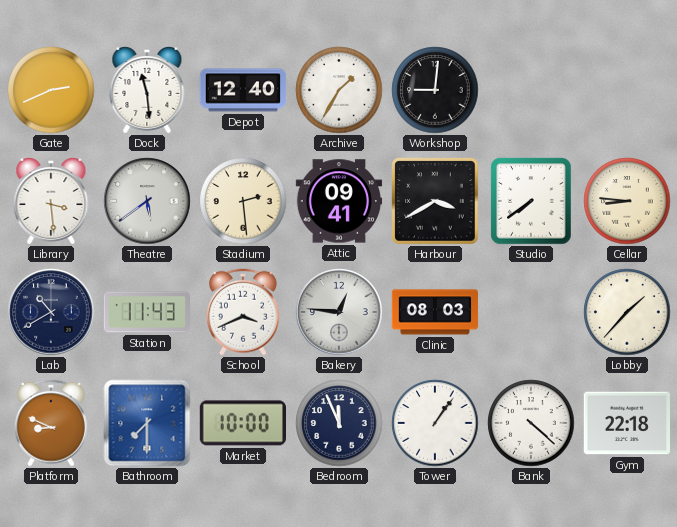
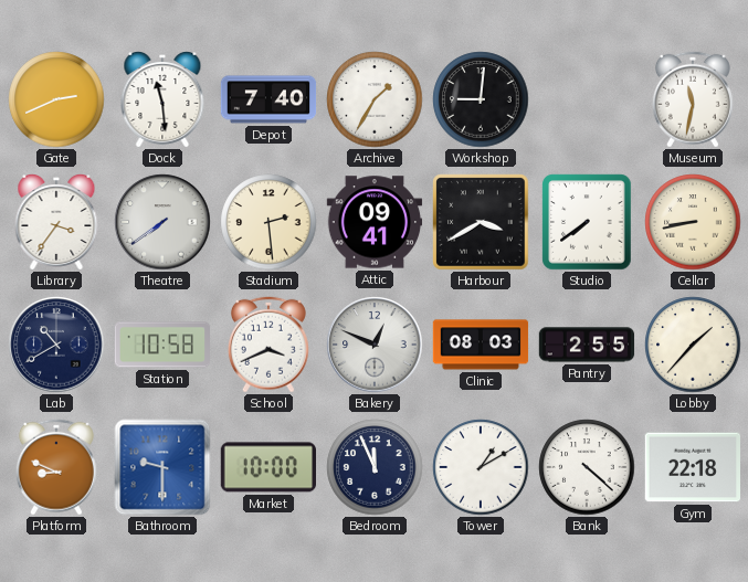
Depot: 12:40 -> 7:40
Museum: none -> 11:32
Library: 3:29 -> 3:36
Theatre: 5:39 -> 7:39
Cellar: 8:46 -> 8:43
Station: 11:43 -> 10:58
Bakery: 12:46 -> 12:49
Pantry: none -> 2:55
Bathroom: 7:30 -> 9:30
Tower: 1:06 -> 1:10
